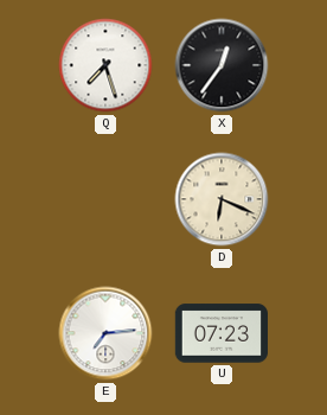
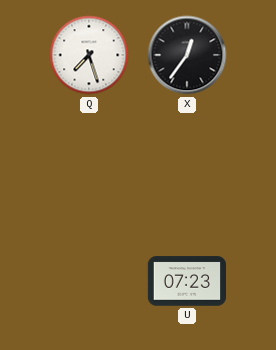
D: 6:19 -> none
E: 7:14 -> none
